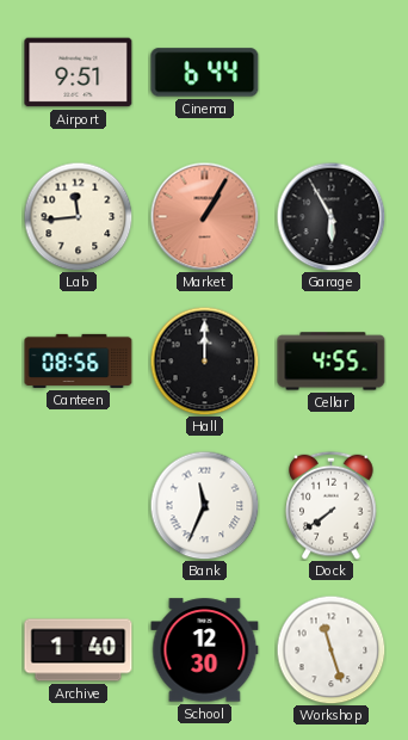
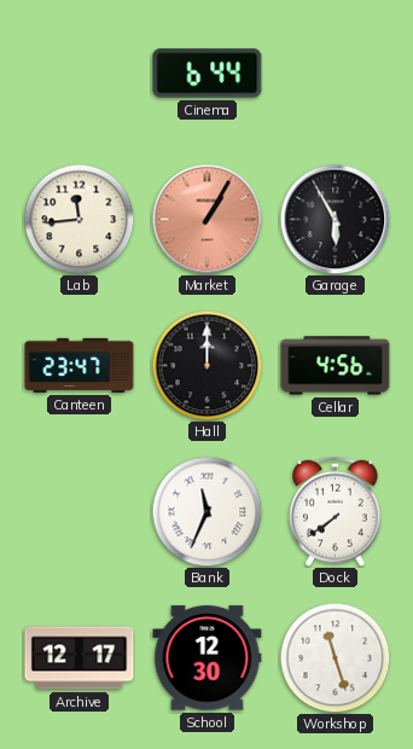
Airport: 9:51 -> none
Canteen: 08:56 -> 23:47
Cellar: 4:55 -> 4:56
Archive: 1:40 -> 12:17
